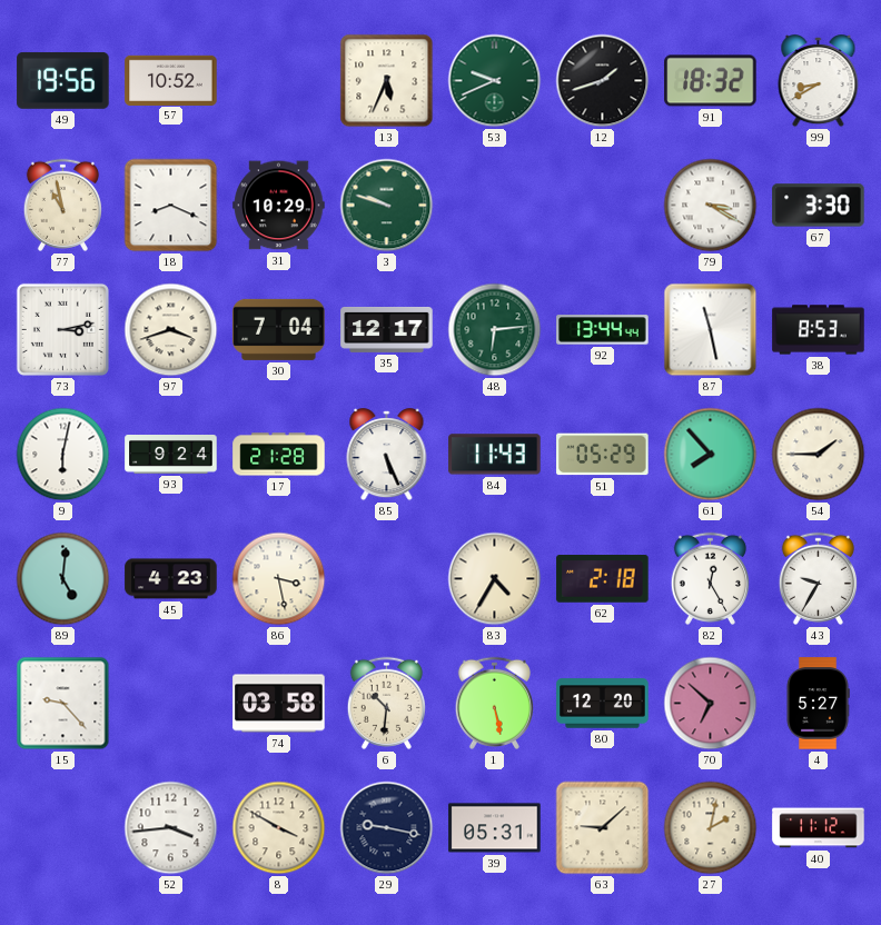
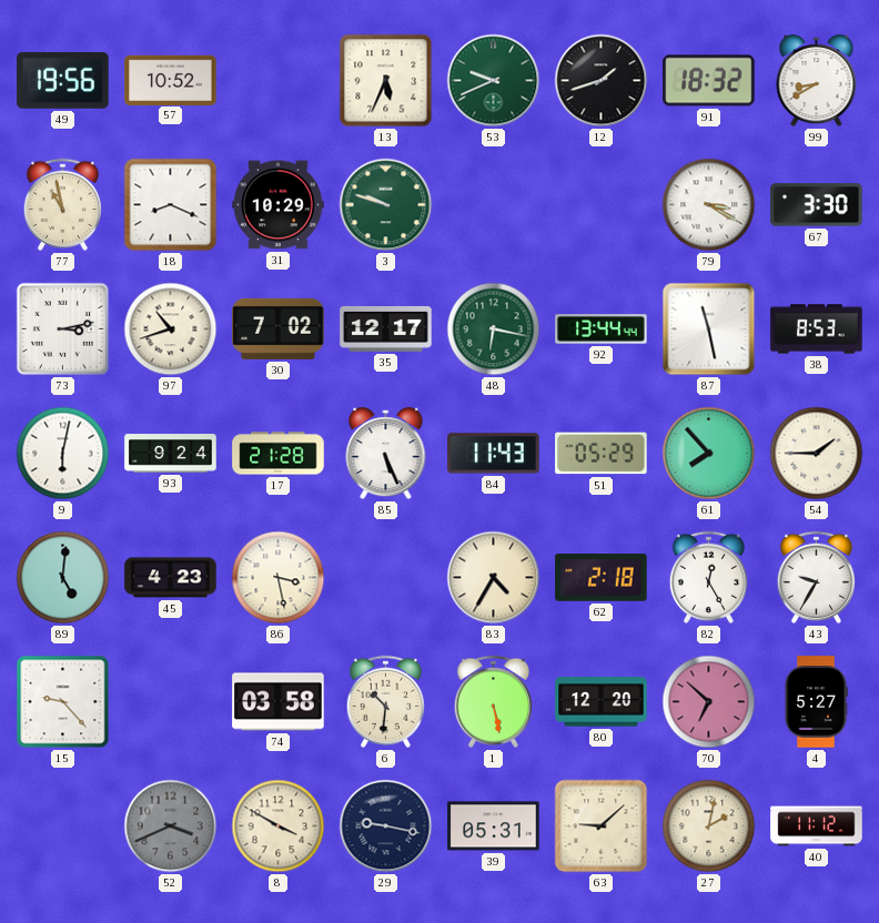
97: 3:42 -> 10:42
30: 7:04 -> 7:02
48: 6:14 -> 6:17
52: 3:44 -> 3:41
52 dial: white -> grey
